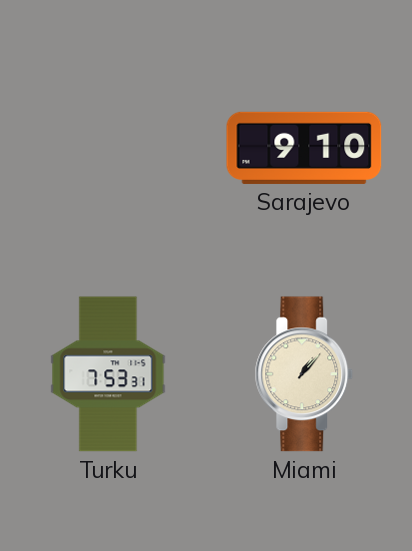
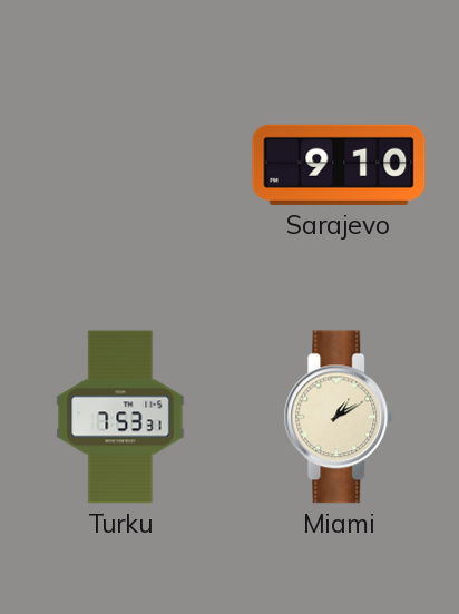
Miami: 1:07 -> 1:10
